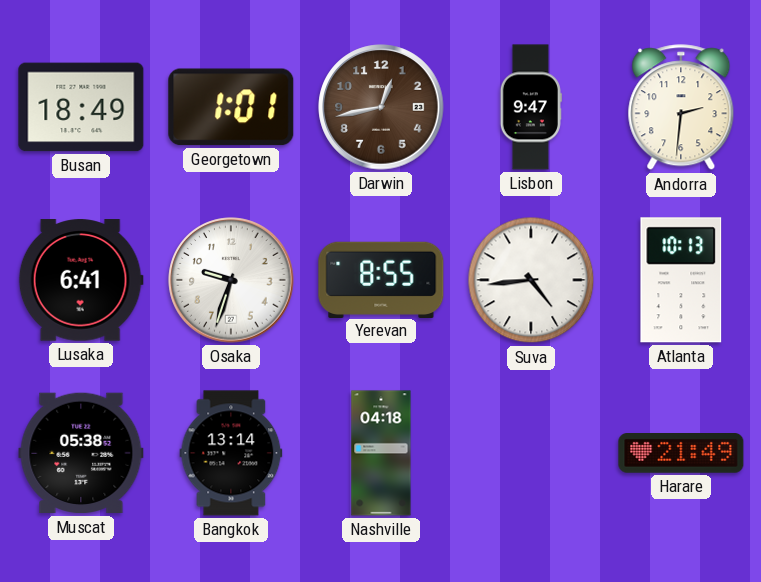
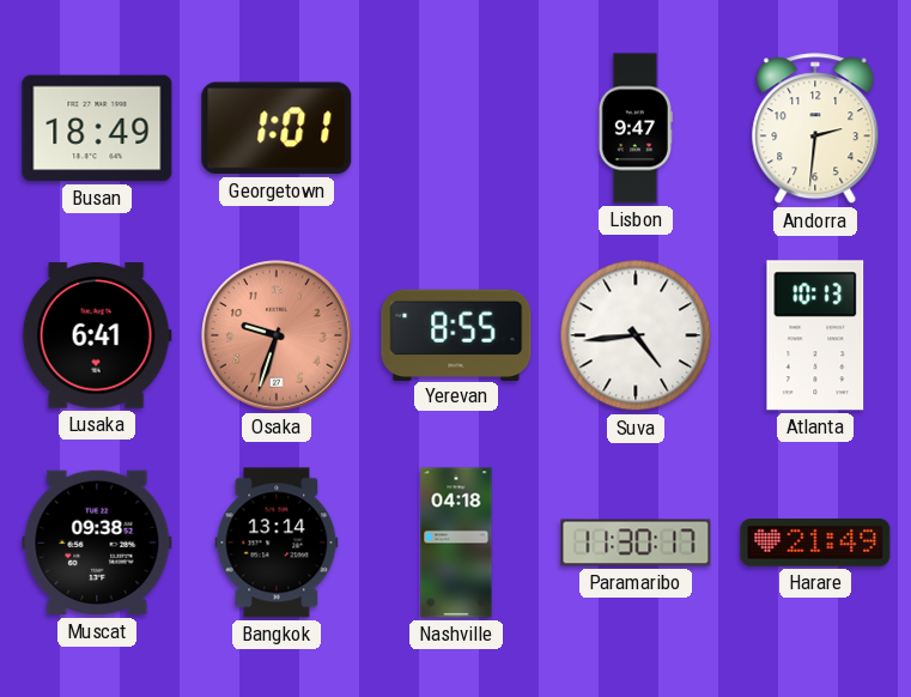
Darwin: 12:43 -> none
Osaka dial: white -> salmon
Muscat: 05:38 -> 09:38
Paramaribo: none -> 11:30
